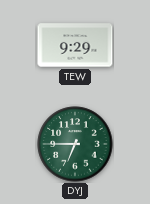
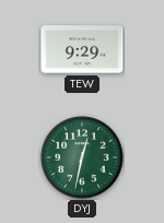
DYJ: 6:45 -> 12:32
